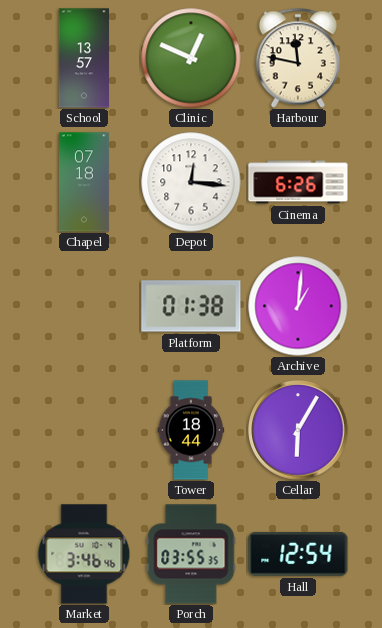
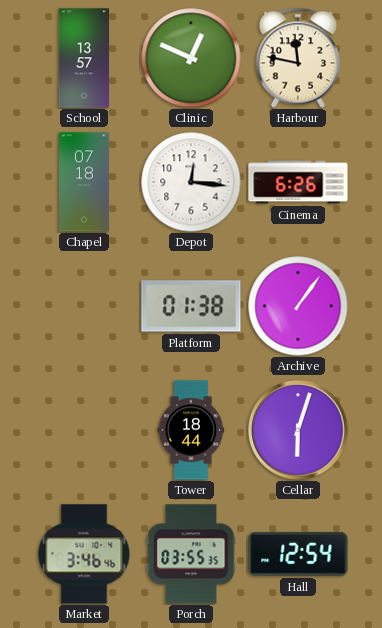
Archive: 1:01 -> 1:06
Cellar: 6:05 -> 6:03
